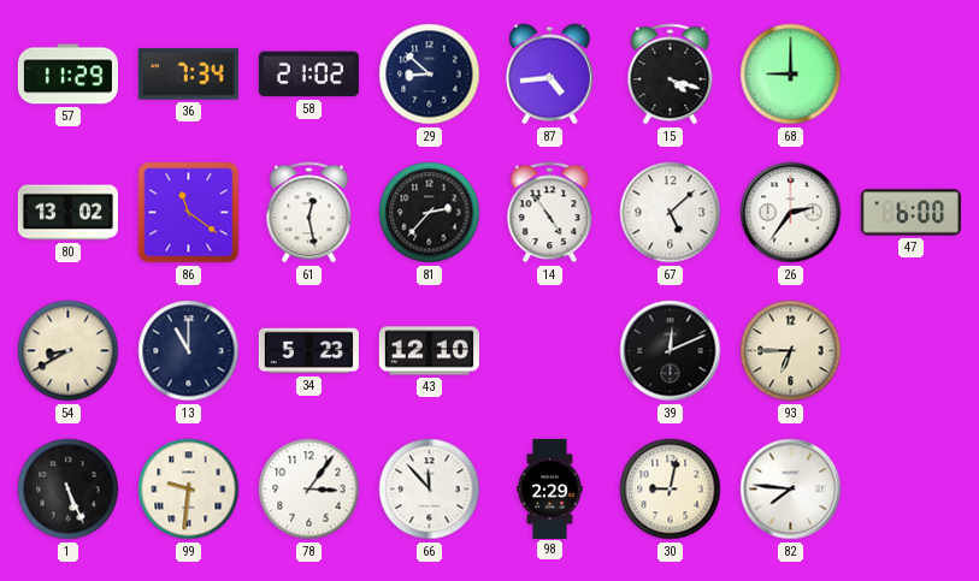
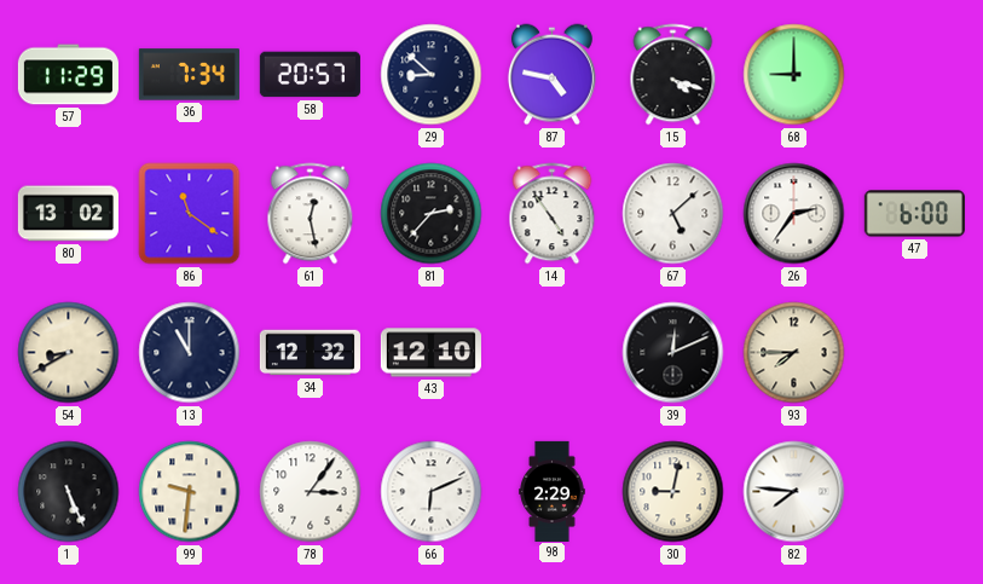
58: 21:02 -> 20:57
87: 4:44 -> 4:47
34: 5:23 -> 12:32
93: 6:45 -> 7:45
66: 11:53 -> 6:11
